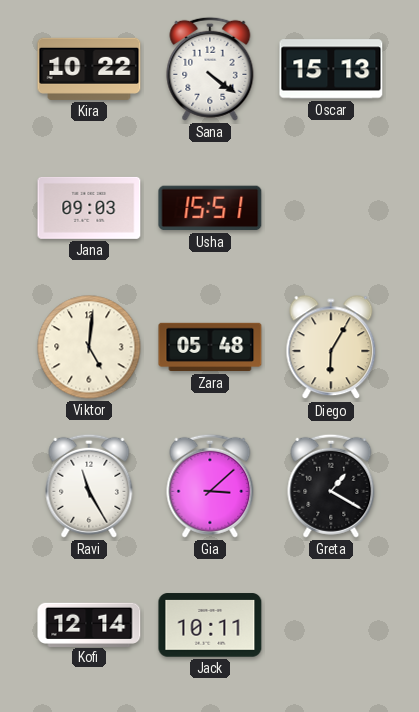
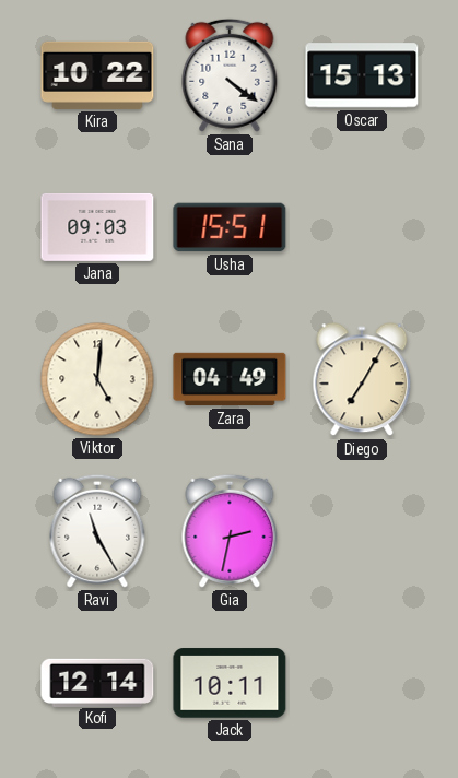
Zara: 05:48 -> 04:49
Diego: 6:05 -> 7:05
Gia: 3:08 -> 2:32
Greta: 1:20 -> none
